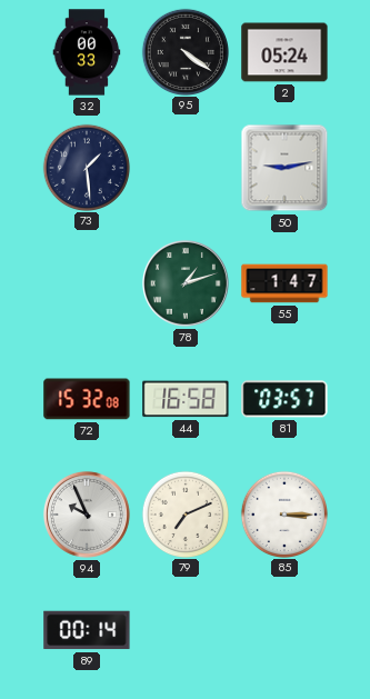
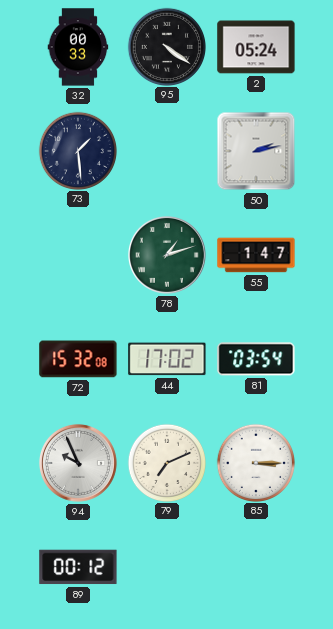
50: 9:13 -> 2:13
44: 16:58 -> 17:02
81: 03:57 -> 03:54
89: 00:14 -> 00:12
